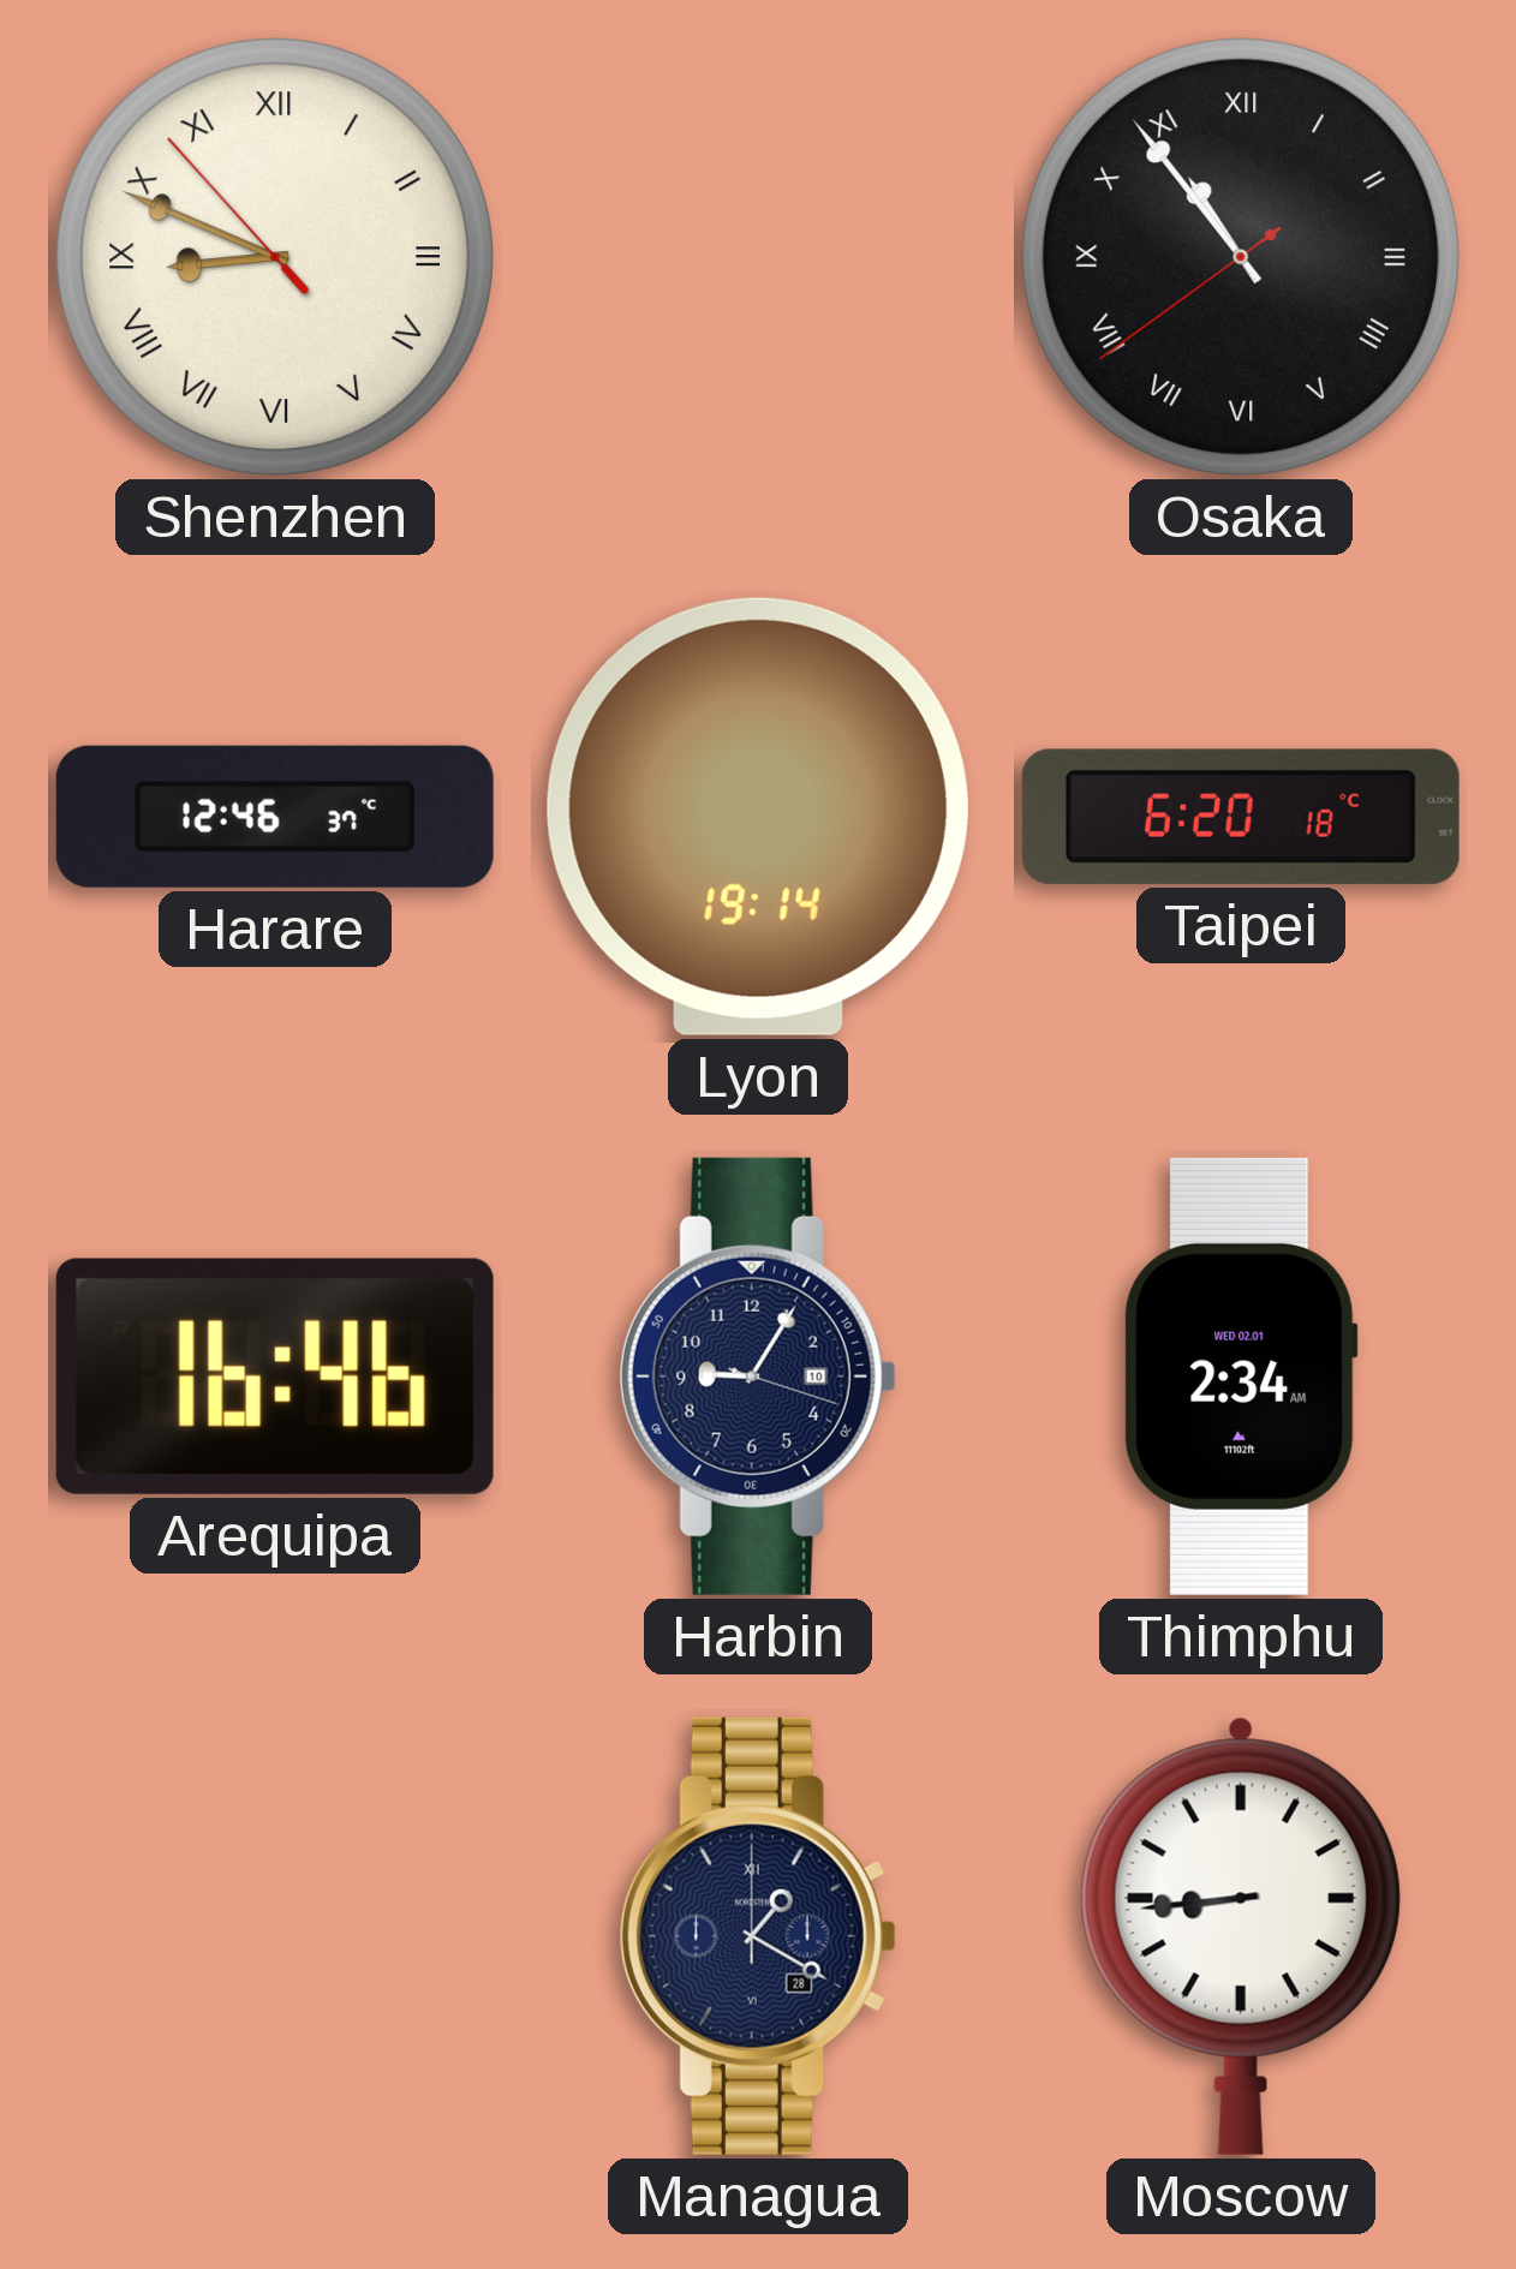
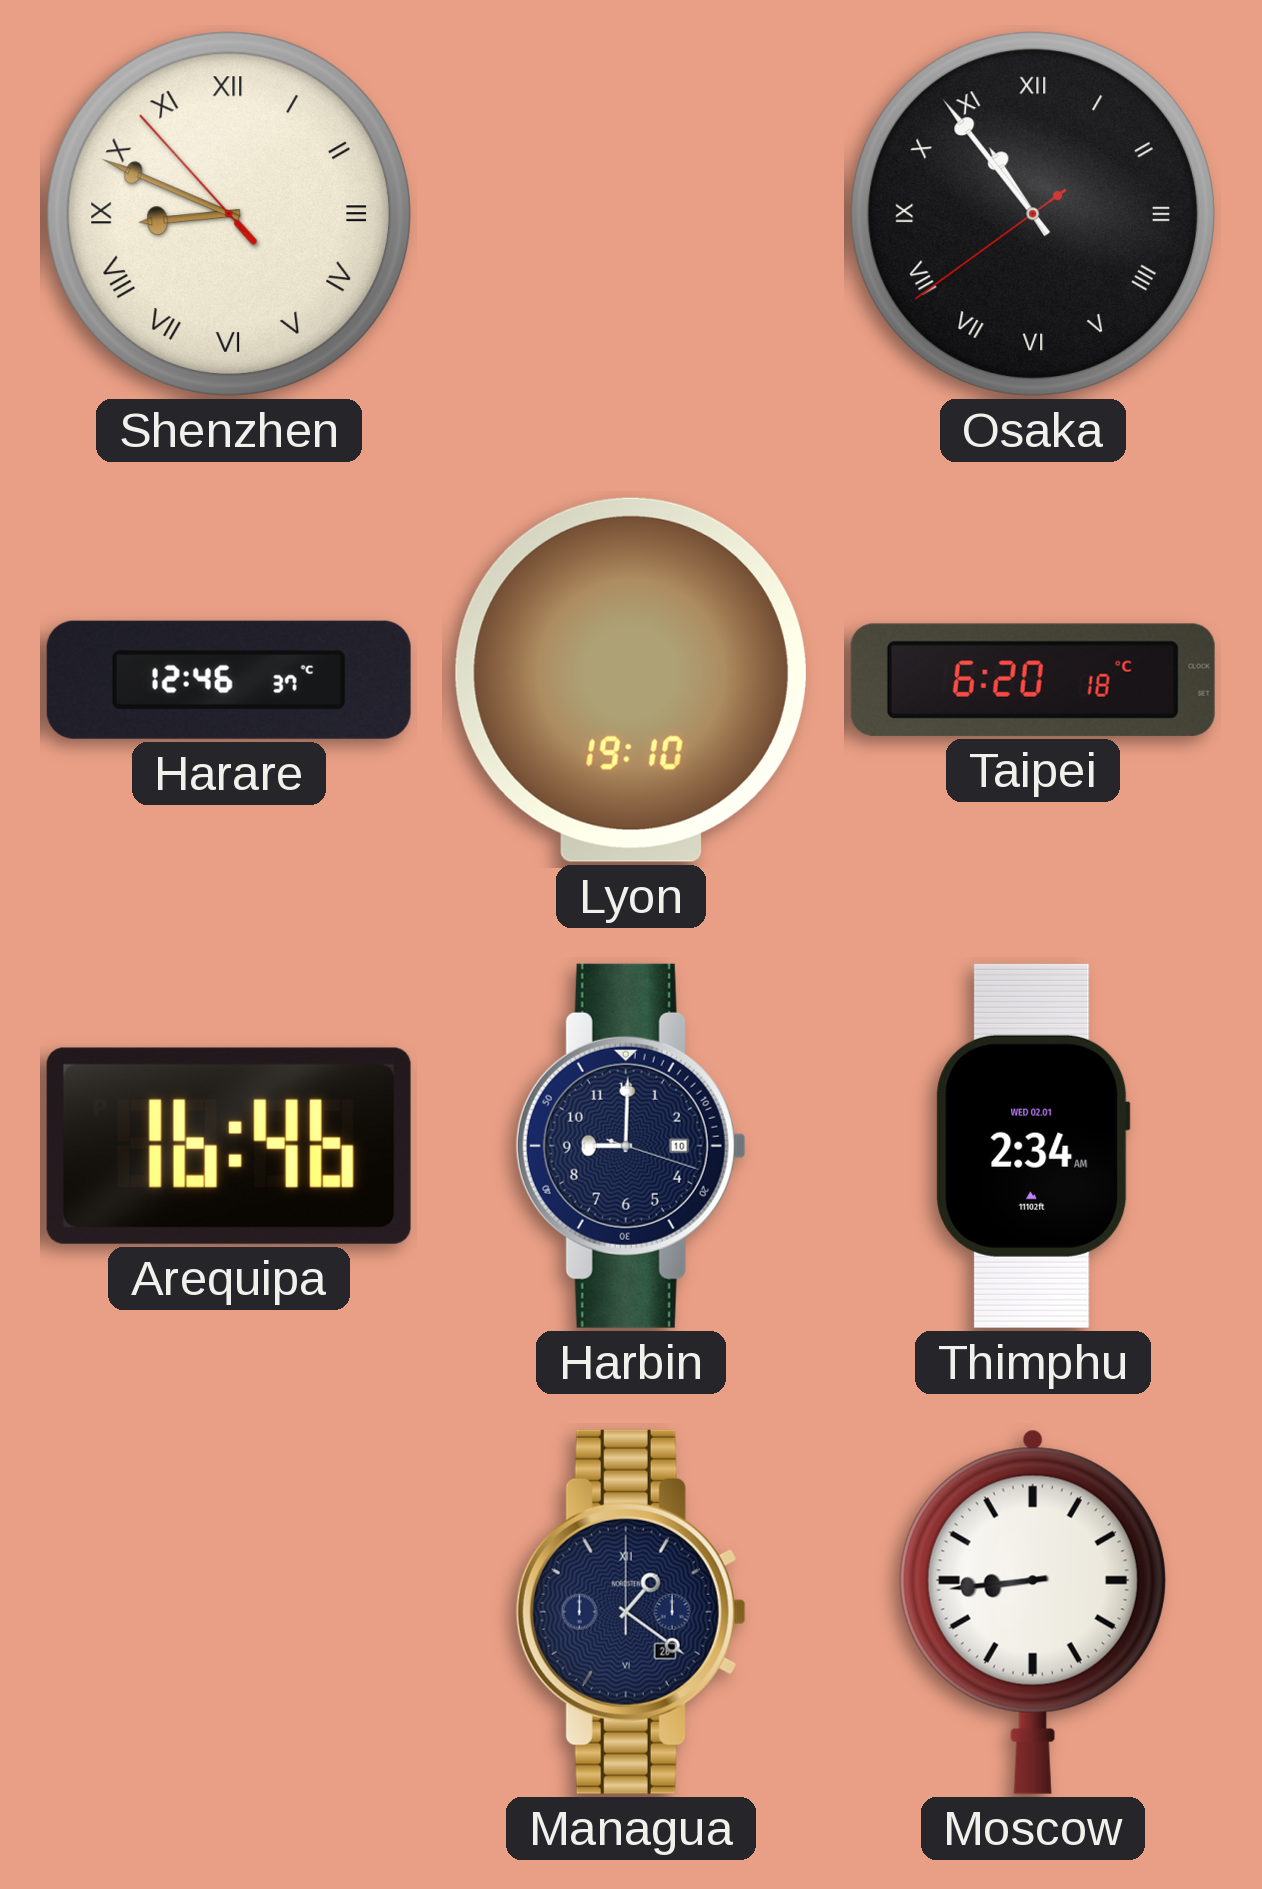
Lyon: 19:14 -> 19:10
Harbin: 9:05 -> 9:00
Managua: 1:20 -> 1:21
